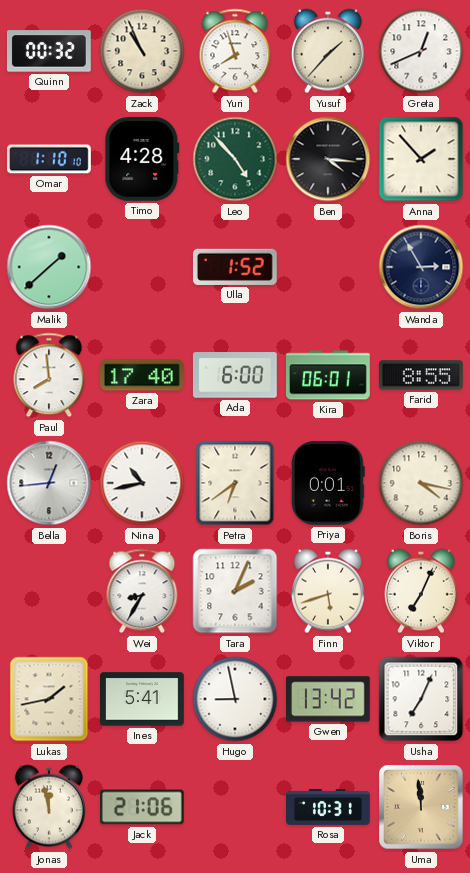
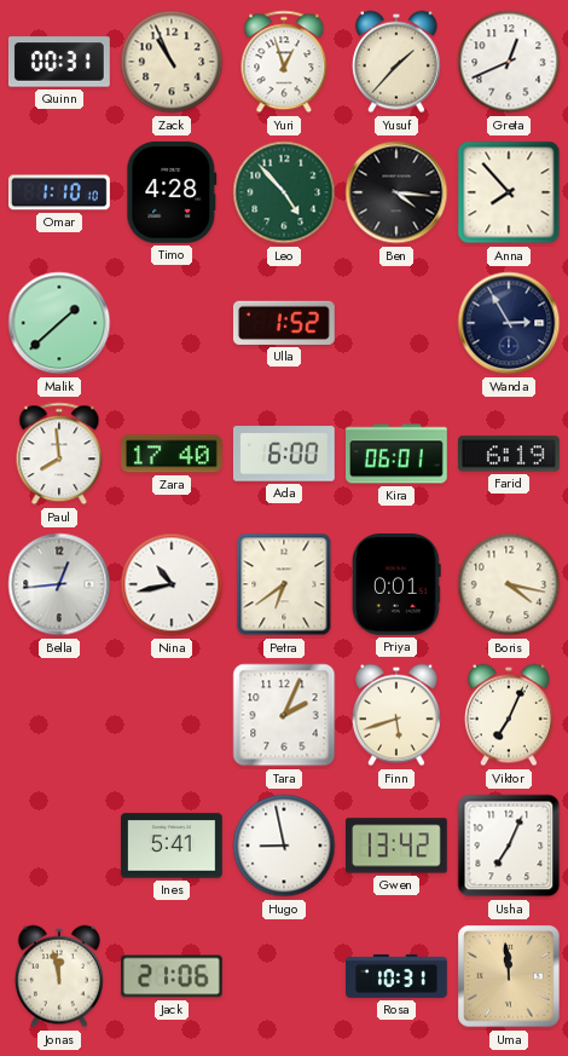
Quinn: 00:32 -> 00:31
Yuri: 7:57 -> 12:57
Anna: 1:53 -> 7:53
Farid: 8:55 -> 6:19
Wei: 8:35 -> none
Lukas: 1:43 -> none
